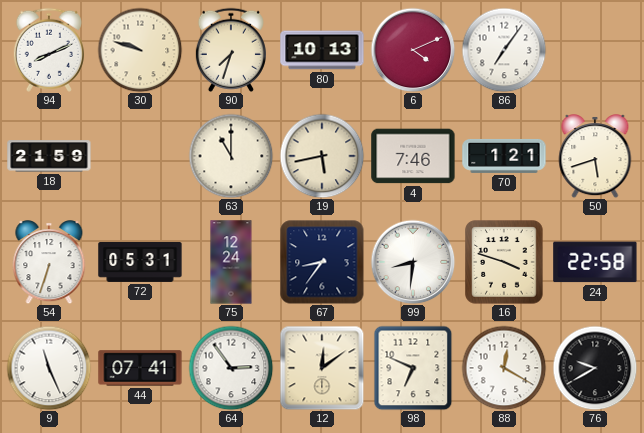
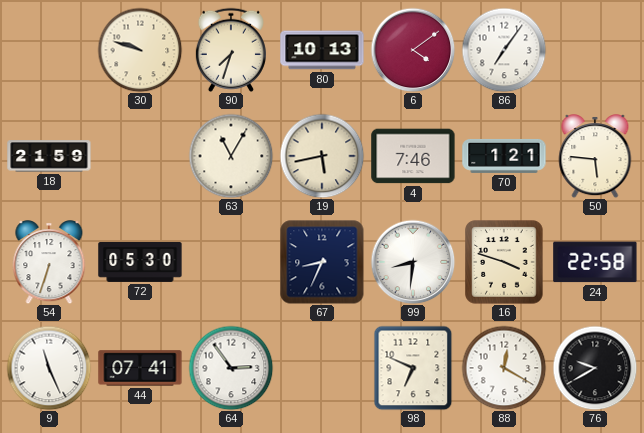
94: 8:11 -> none
6: 4:11 -> 4:09
63: 11:00 -> 11:05
50: 5:42 -> 5:46
72: 05:31 -> 05:30
75: 12:24 -> none
67: 8:36 -> 8:34
12: 12:09 -> none
